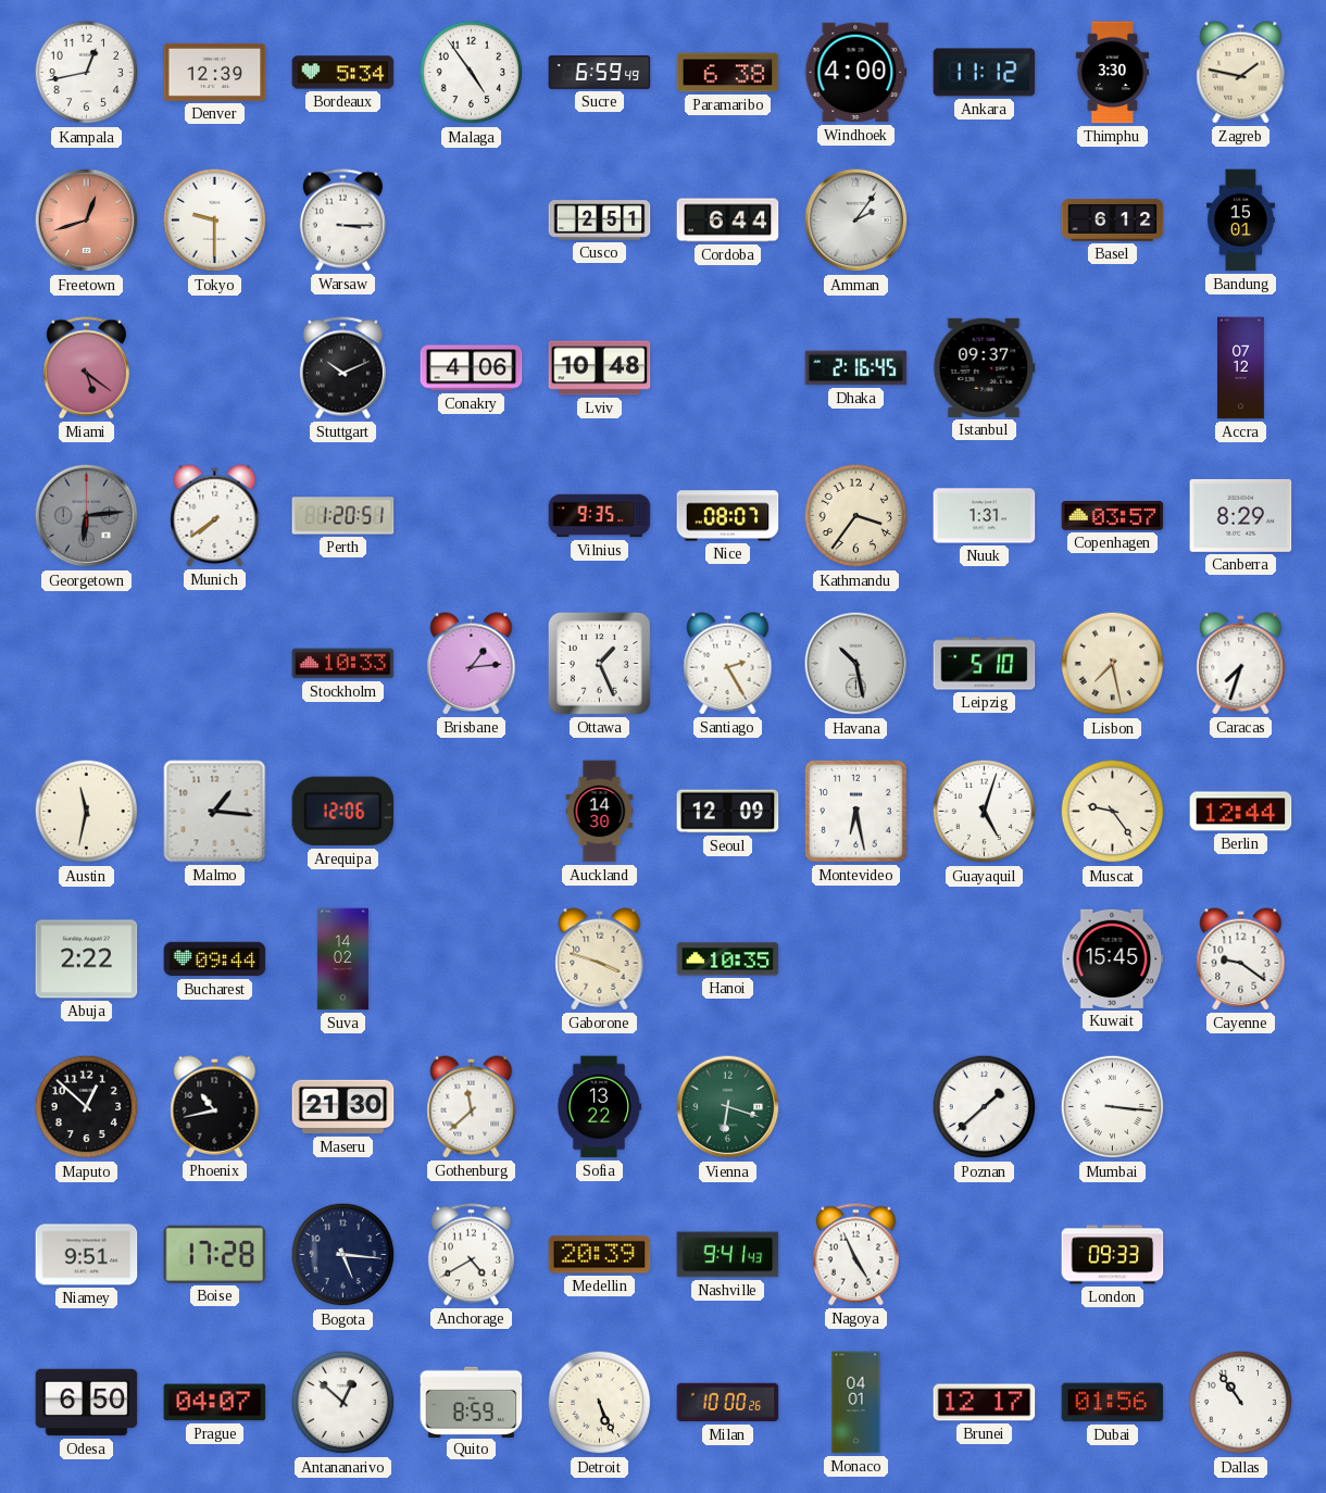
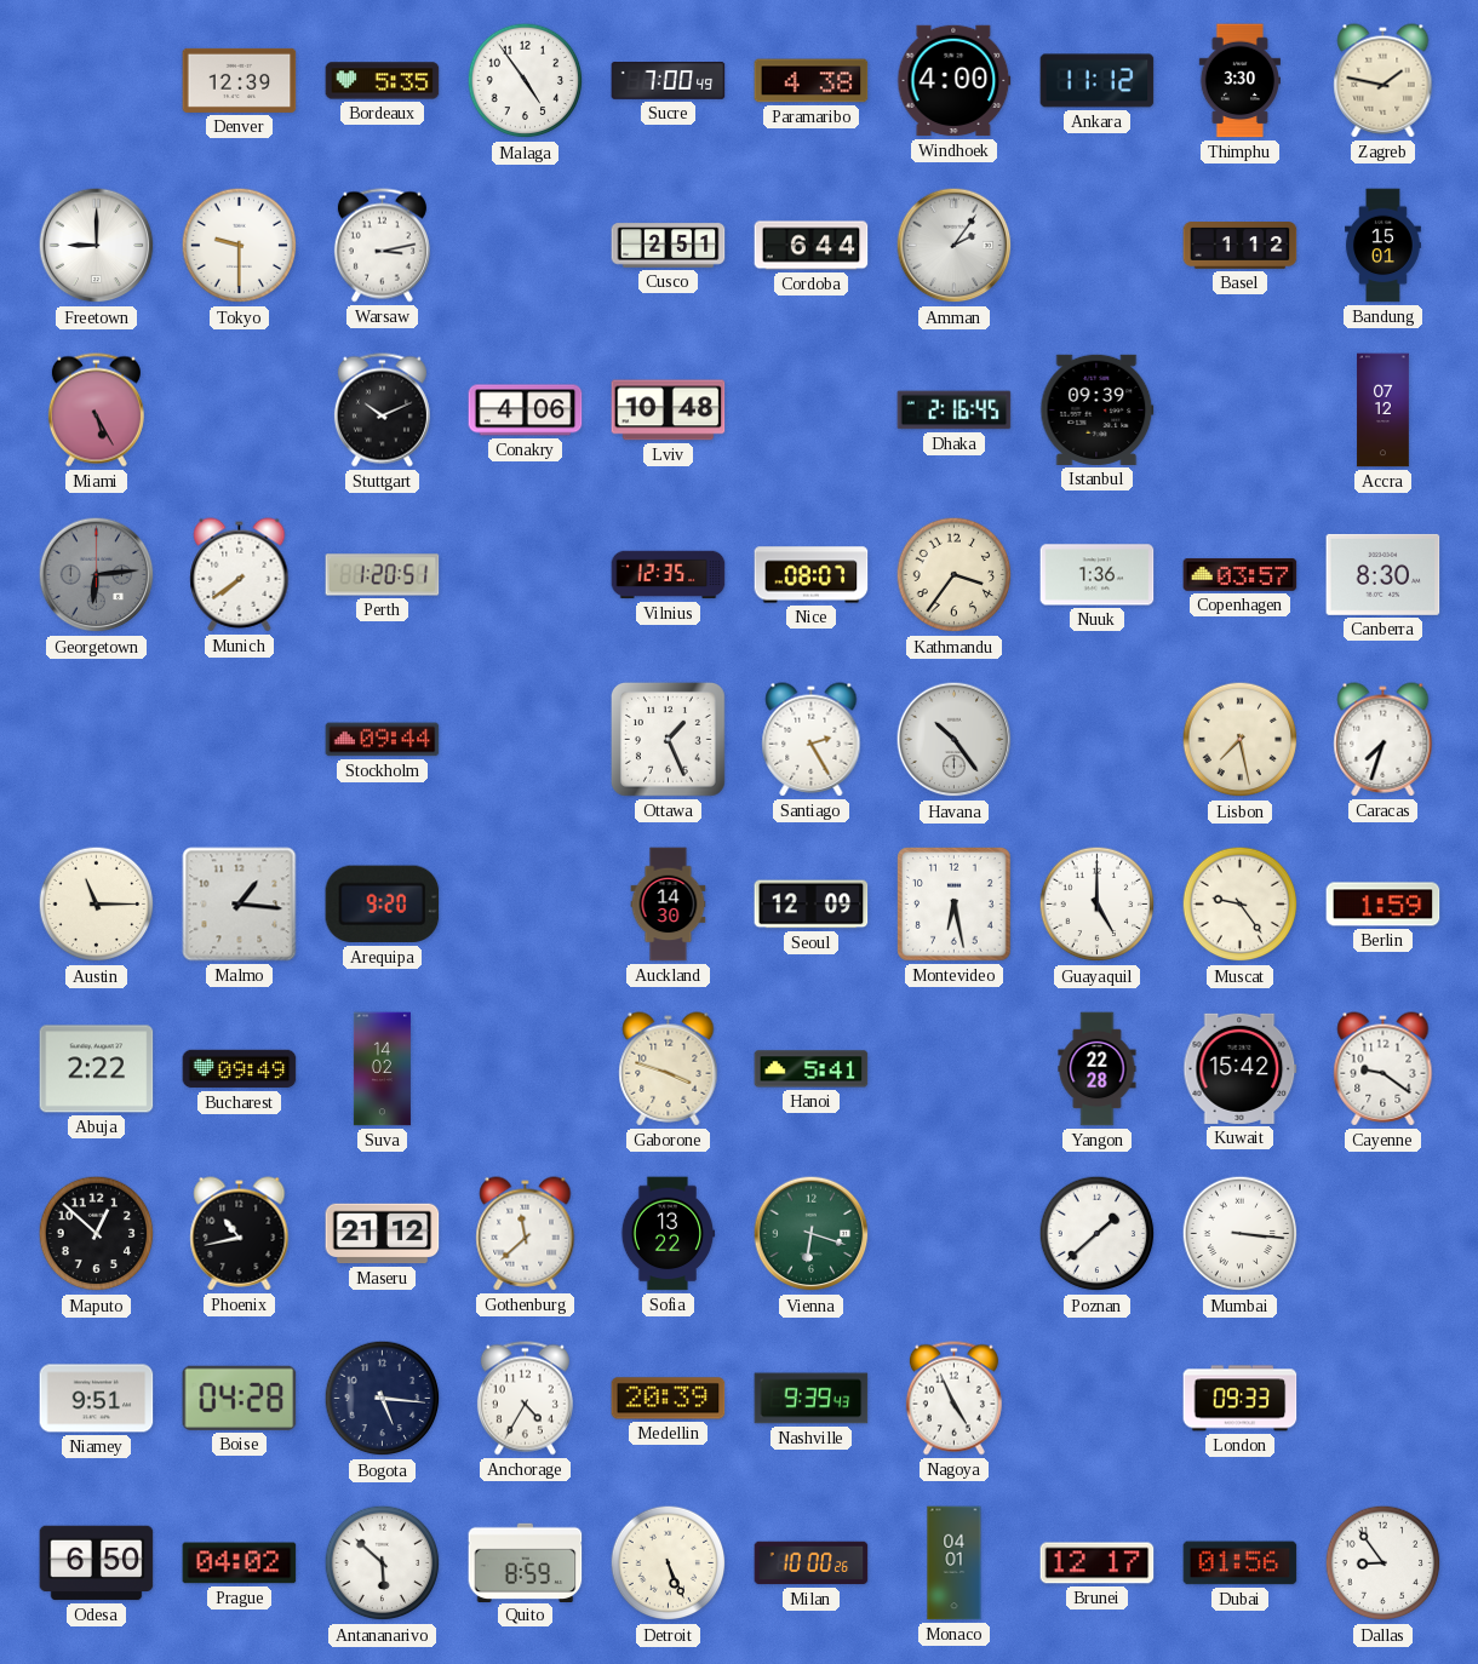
Kampala: 12:43 -> none
Bordeaux: 5:34 -> 5:35
Sucre: 6:59 -> 7:00
Paramaribo: 6:38 -> 4:38
Freetown: 12:42 -> 9:00
Freetown dial: salmon -> white
Warsaw: 3:15 -> 3:13
Basel: 6:12 -> 1:12
Miami: 5:21 -> 5:25
Istanbul: 09:37 -> 09:39
Vilnius: 9:35 -> 12:35
Nuuk: 1:31 -> 1:36
Canberra: 8:29 -> 8:30
Stockholm: 10:33 -> 09:44
Brisbane: 1:14 -> none
Havana: 10:28 -> 10:24
Leipzig: 5:10 -> none
Austin: 11:32 -> 11:15
Arequipa: 12:06 -> 9:20
Guayaquil: 5:03 -> 5:00
Berlin: 12:44 -> 1:59
Bucharest: 09:44 -> 09:49
Hanoi: 10:35 -> 5:41
Yangon: none -> 22:28
Kuwait: 15:45 -> 15:42
Maseru: 21:30 -> 21:12
Boise: 17:28 -> 04:28
Anchorage: 4:40 -> 4:35
Nashville: 9:41 -> 9:39
Prague: 04:07 -> 04:02
Antananarivo: 12:52 -> 5:52
Dallas: 10:54 -> 8:54
